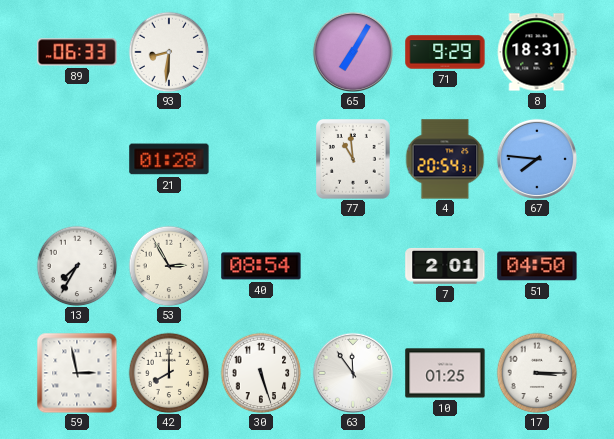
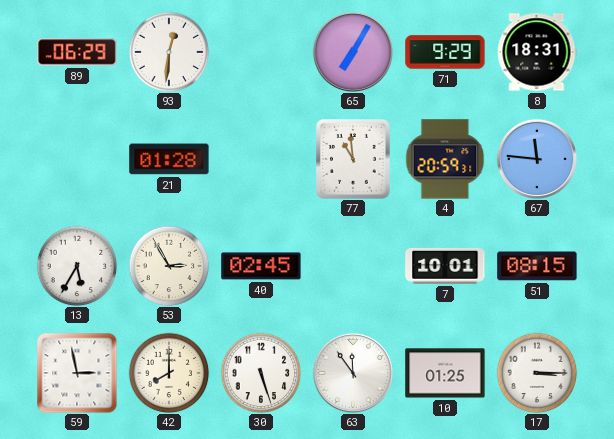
89: 06:33 -> 06:29
93: 8:31 -> 12:31
4: 20:54 -> 20:59
67: 7:46 -> 11:46
13: 7:35 -> 5:35
40: 08:54 -> 02:45
7: 2:01 -> 10:01
51: 04:50 -> 08:15
